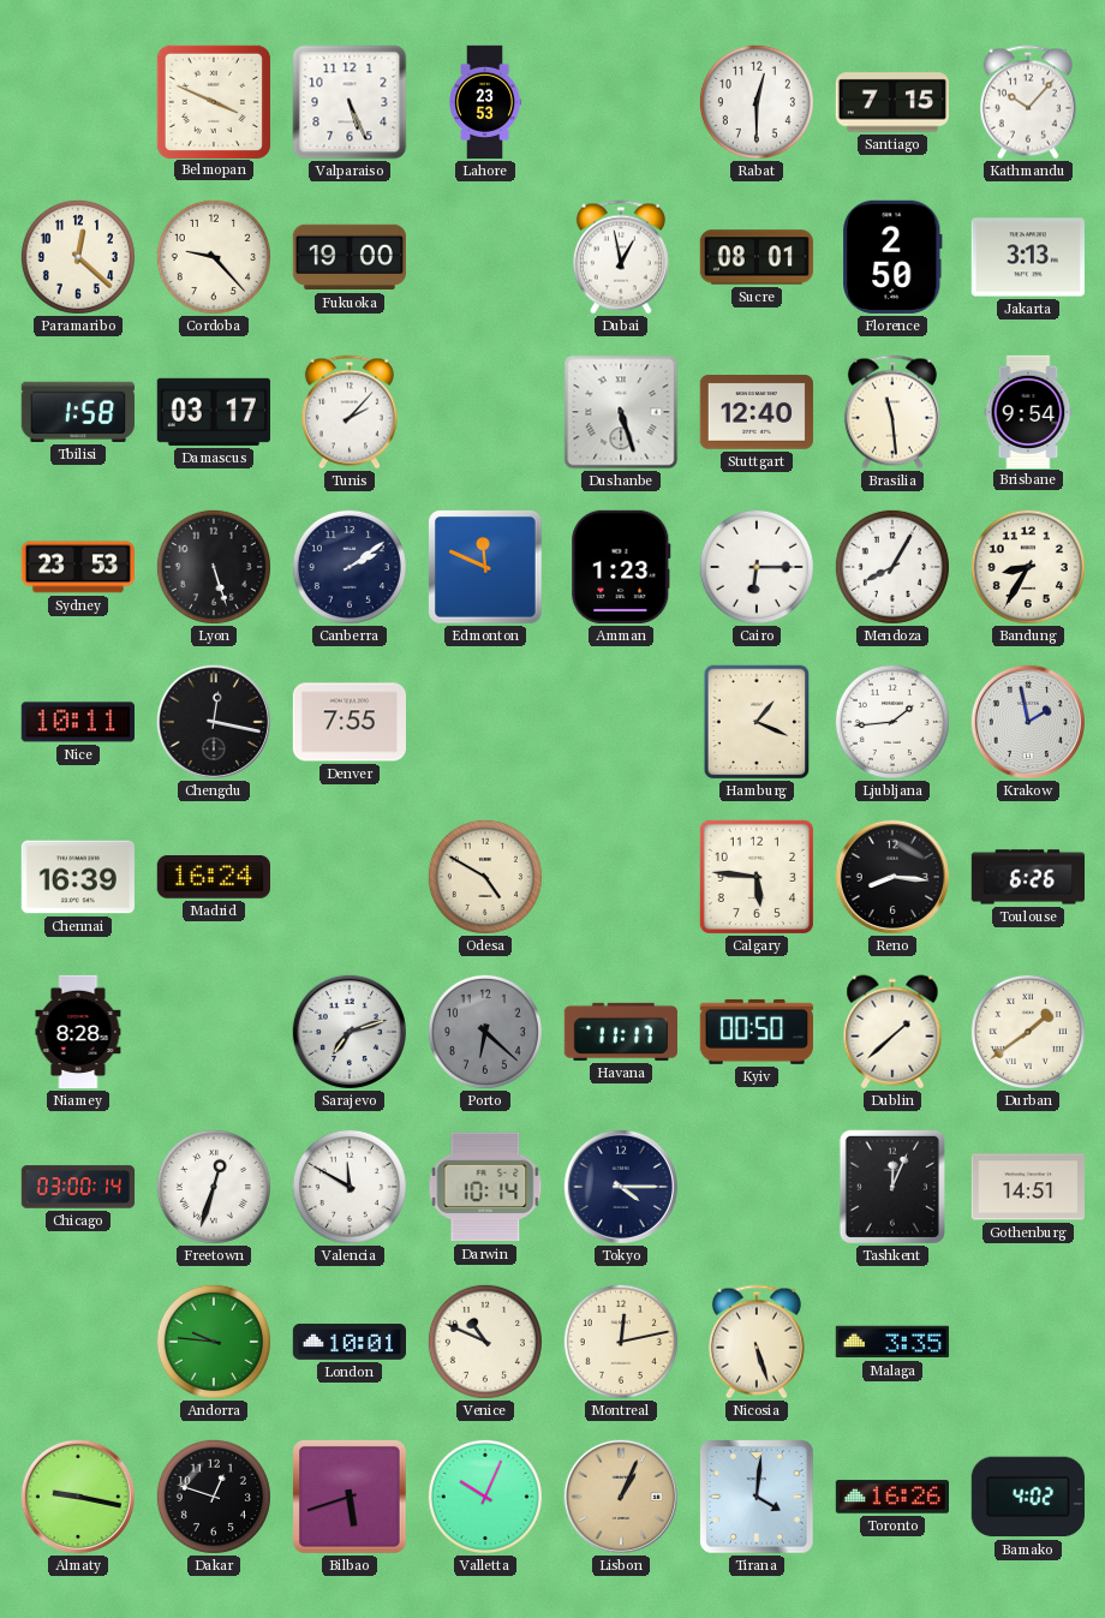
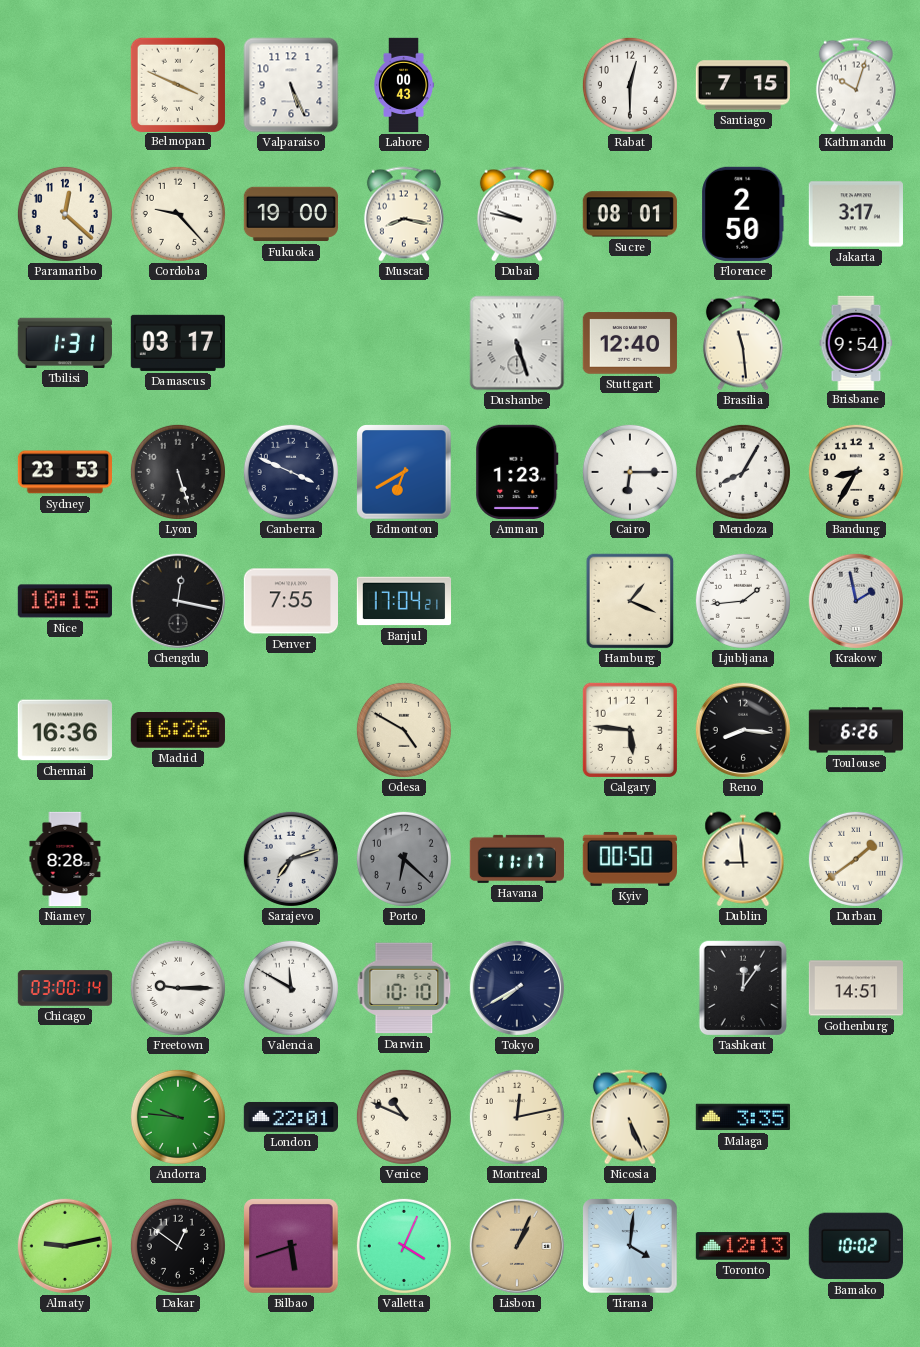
Lahore: 23:53 -> 00:43
Kathmandu: 10:07 -> 10:03
Muscat: none -> 8:17
Dubai: 12:58 -> 9:47
Jakarta: 3:13 -> 3:17
Tbilisi: 1:58 -> 1:31
Tunis: 2:07 -> none
Canberra: 2:09 -> 3:49
Edmonton: 11:49 -> 6:40
Nice: 10:11 -> 10:15
Banjul: none -> 17:04
Chennai: 16:39 -> 16:36
Madrid: 16:24 -> 16:26
Dublin: 1:38 -> 8:59
Freetown: 12:33 -> 9:15
Darwin: 10:14 -> 10:10
Tokyo: 4:15 -> 7:40
Tashkent: 12:04 -> 12:06
London: 10:01 -> 22:01
Nicosia: 5:27 -> 5:26
Almaty: 9:17 -> 9:13
Dakar: 12:48 -> 12:51
Valletta: 10:04 -> 4:04
Toronto: 16:26 -> 12:13
Bamako: 4:02 -> 10:02
